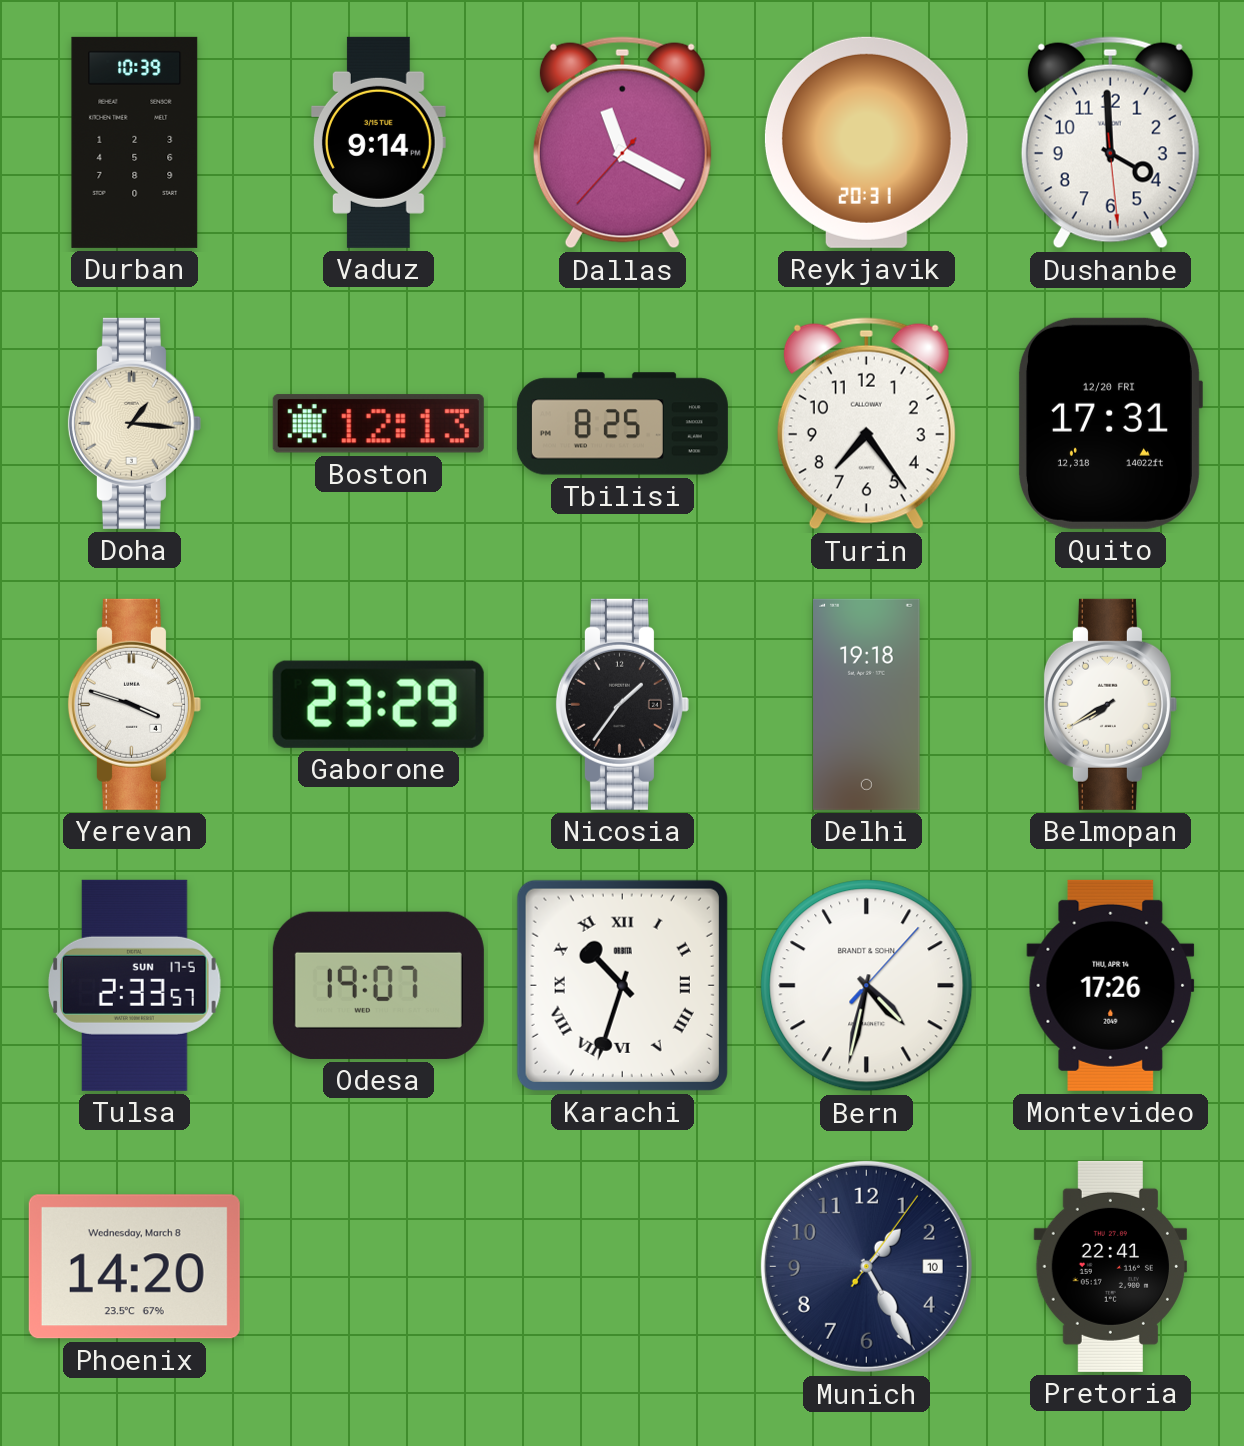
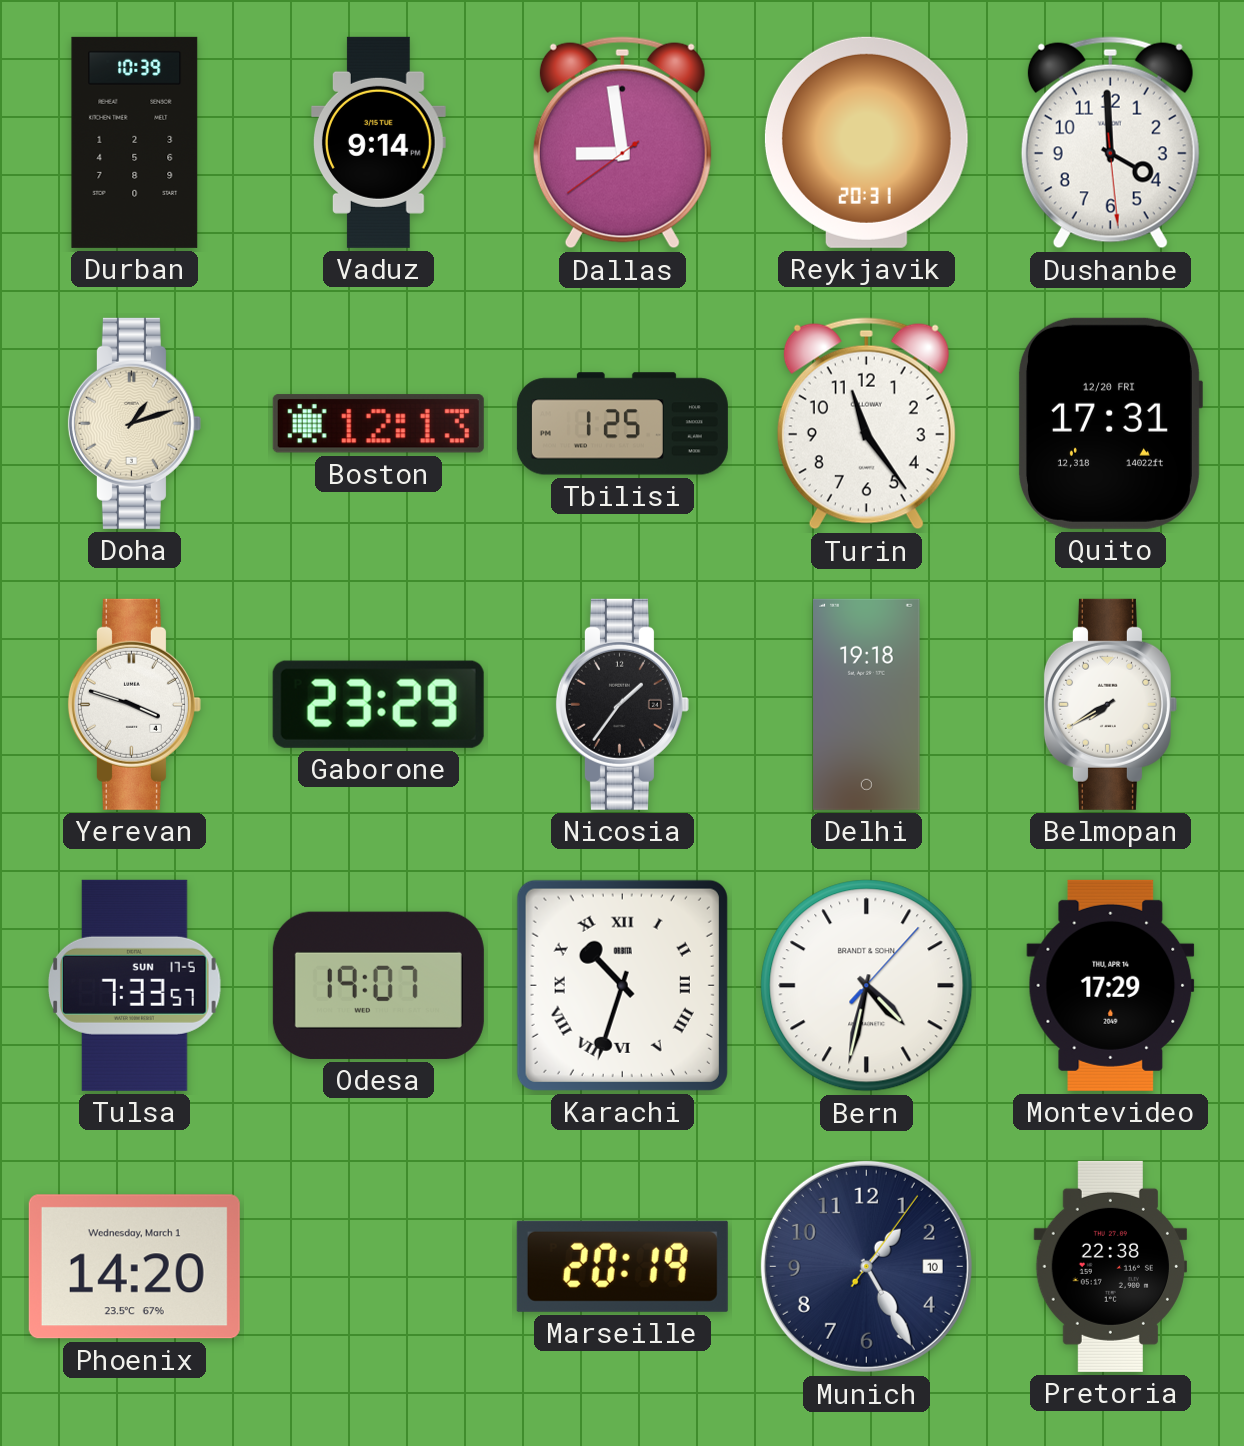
Dallas: 11:19 -> 8:58
Doha: 1:16 -> 1:12
Tbilisi: 8:25 -> 1:25
Turin: 7:24 -> 11:24
Tulsa: 2:33 -> 7:33
Montevideo: 17:26 -> 17:29
Phoenix date: Wednesday, March 8 -> Wednesday, March 1
Marseille: none -> 20:19
Pretoria: 22:41 -> 22:38
